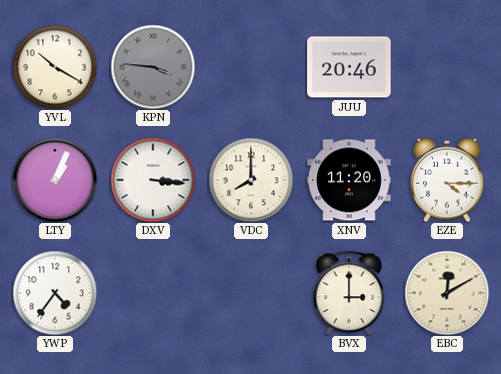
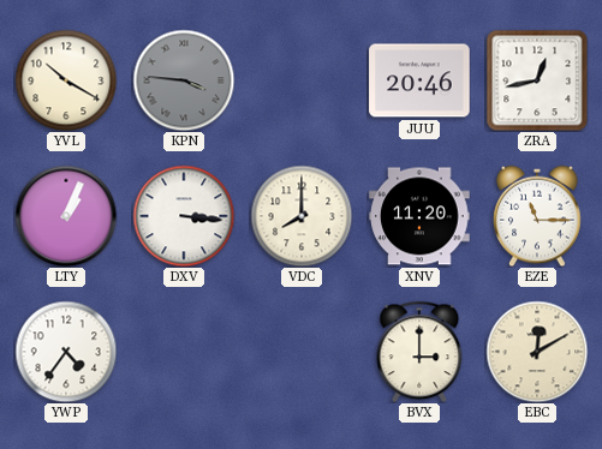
ZRA: none -> 12:43
EZE: 4:15 -> 11:15
